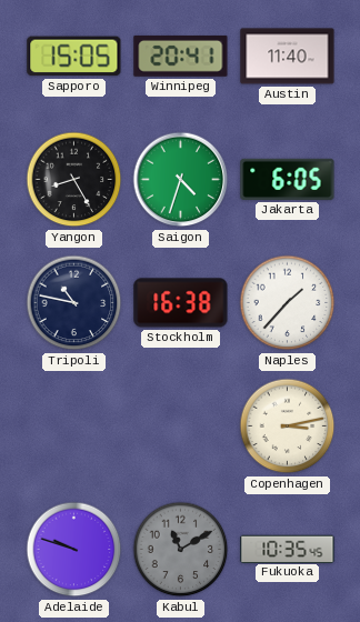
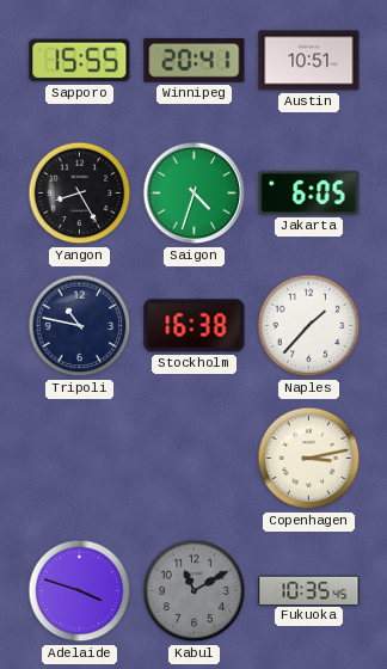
Sapporo: 15:05 -> 15:55
Austin: 11:40 -> 10:51
Adelaide: 9:48 -> 3:48
